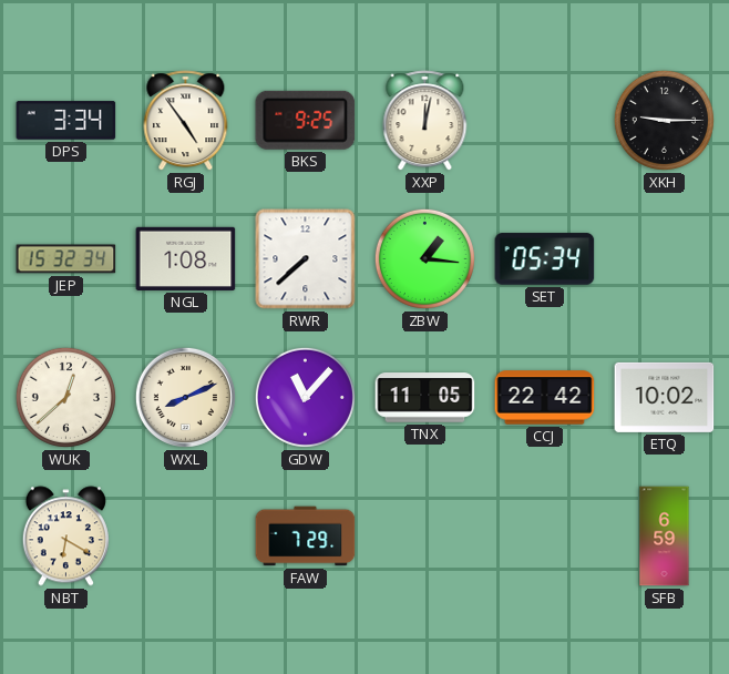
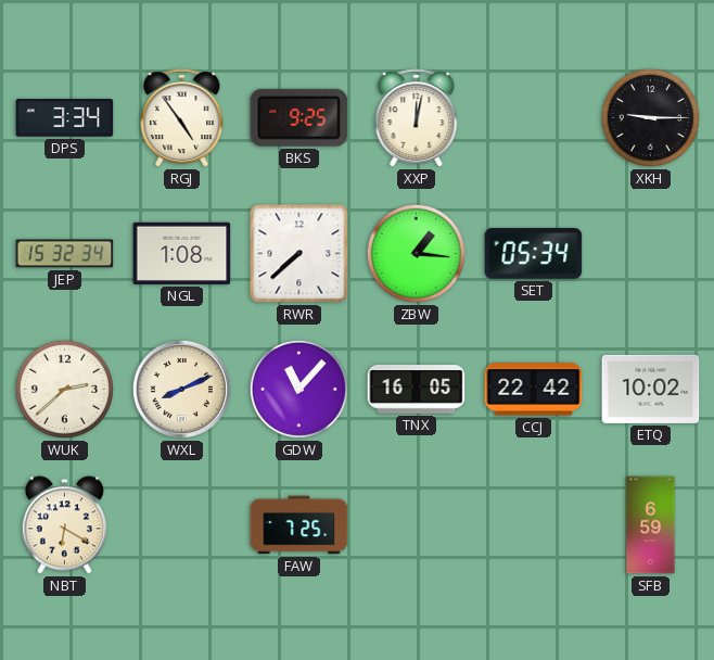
WUK: 12:38 -> 2:38
TNX: 11:05 -> 16:05
FAW: 7:29 -> 7:25
